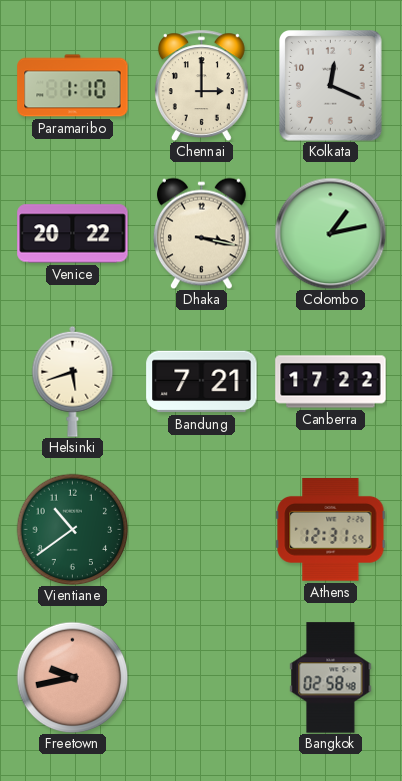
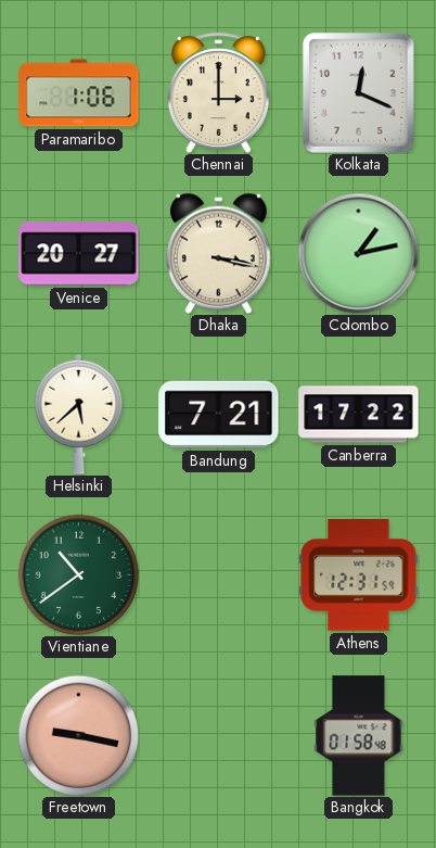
Paramaribo: 1:10 -> 1:06
Venice: 20:22 -> 20:27
Helsinki: 5:42 -> 5:38
Freetown: 9:43 -> 9:17
Bangkok: 02:58 -> 01:58
